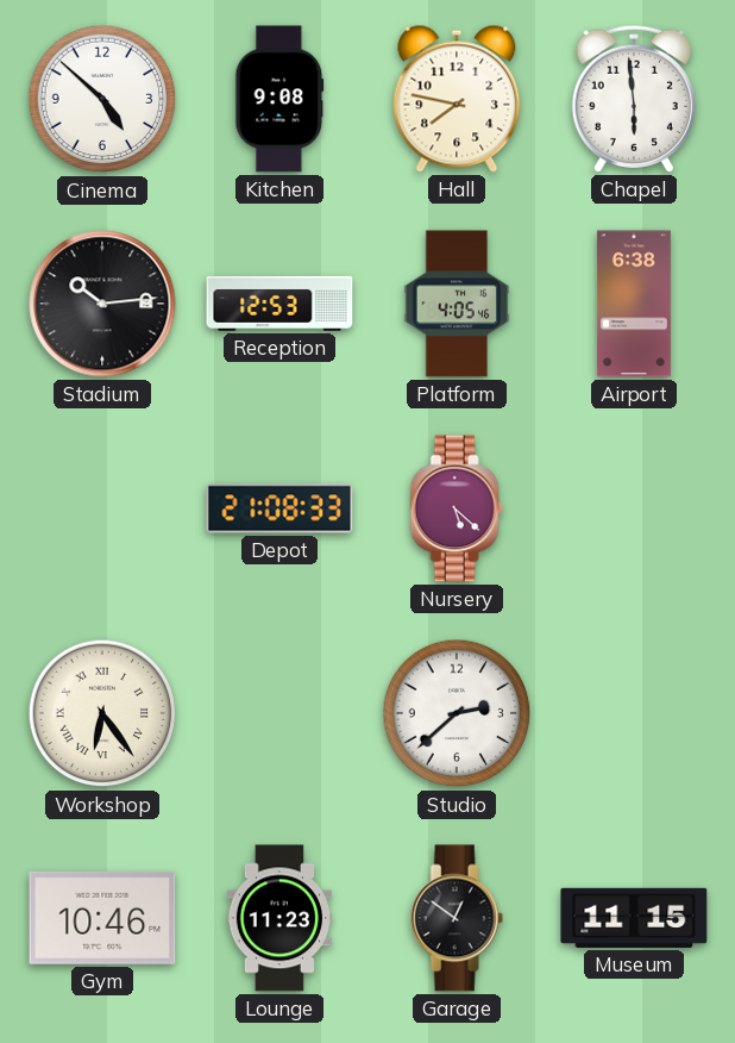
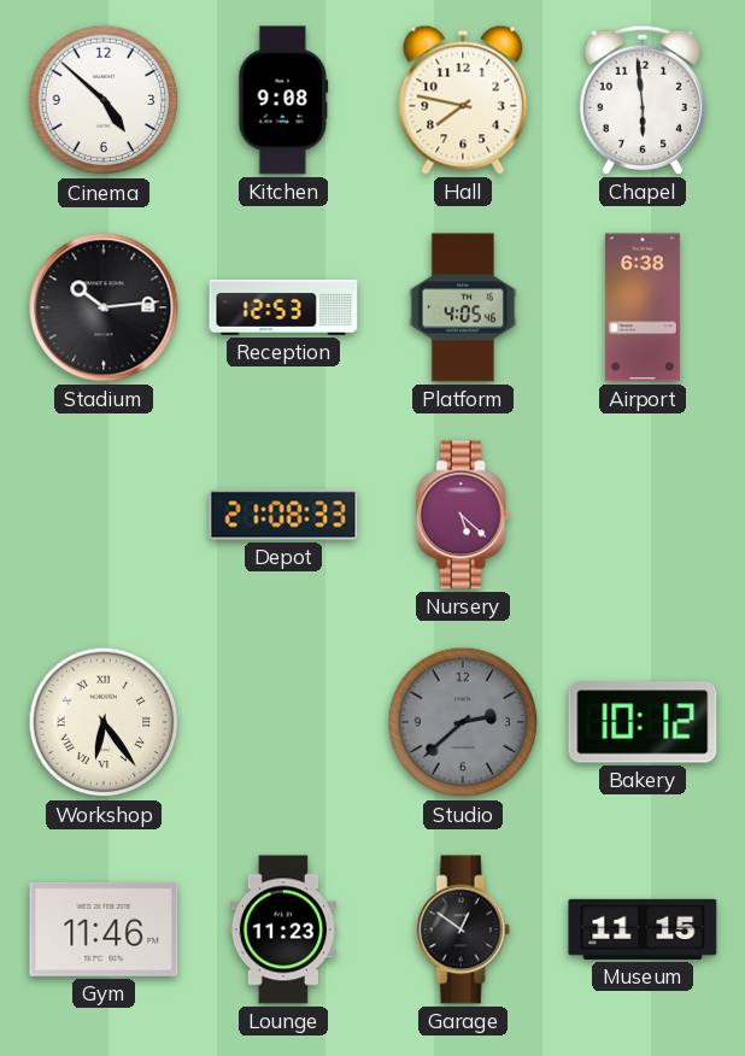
Studio dial: white -> grey
Bakery: none -> 10:12
Gym: 10:46 -> 11:46
